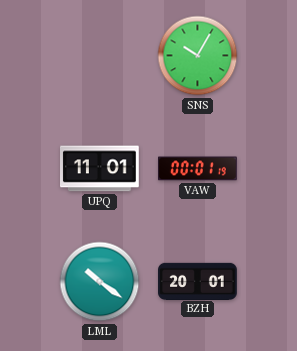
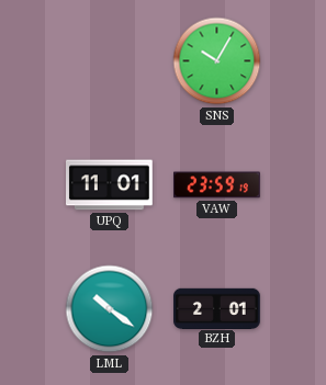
VAW: 00:01 -> 23:59
BZH: 20:01 -> 2:01
